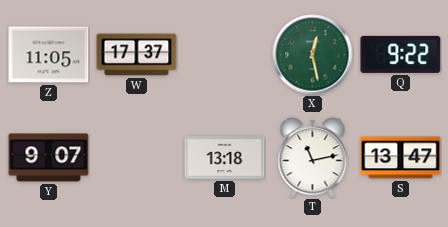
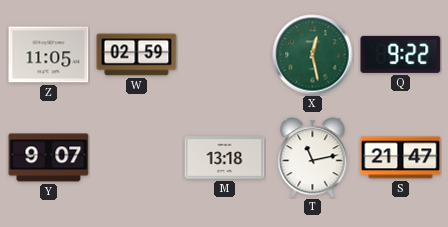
W: 17:37 -> 02:59
S: 13:47 -> 21:47
